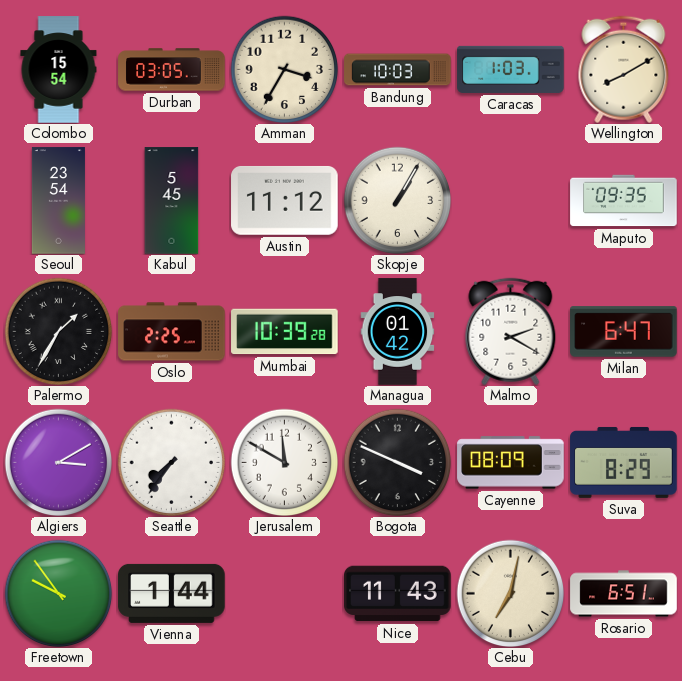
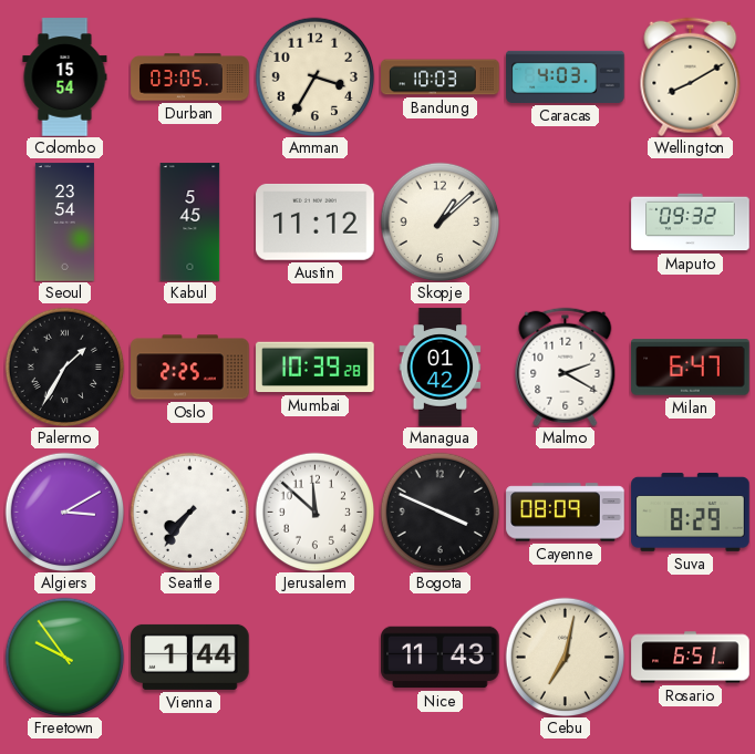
Caracas: 1:03 -> 4:03
Skopje: 1:05 -> 1:08
Maputo: 09:35 -> 09:32
Jerusalem: 11:50 -> 11:52
